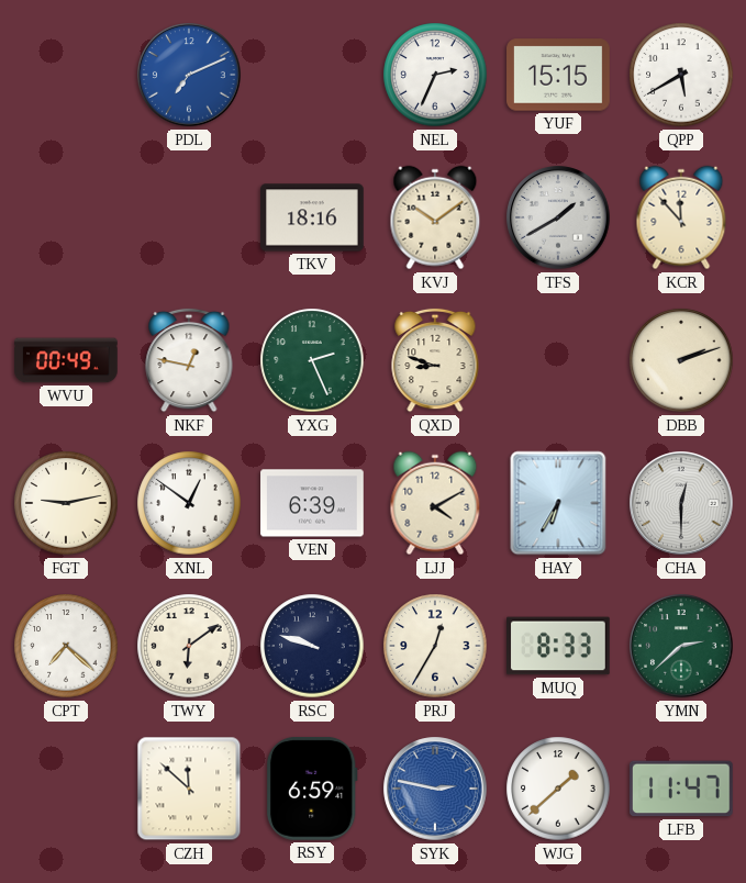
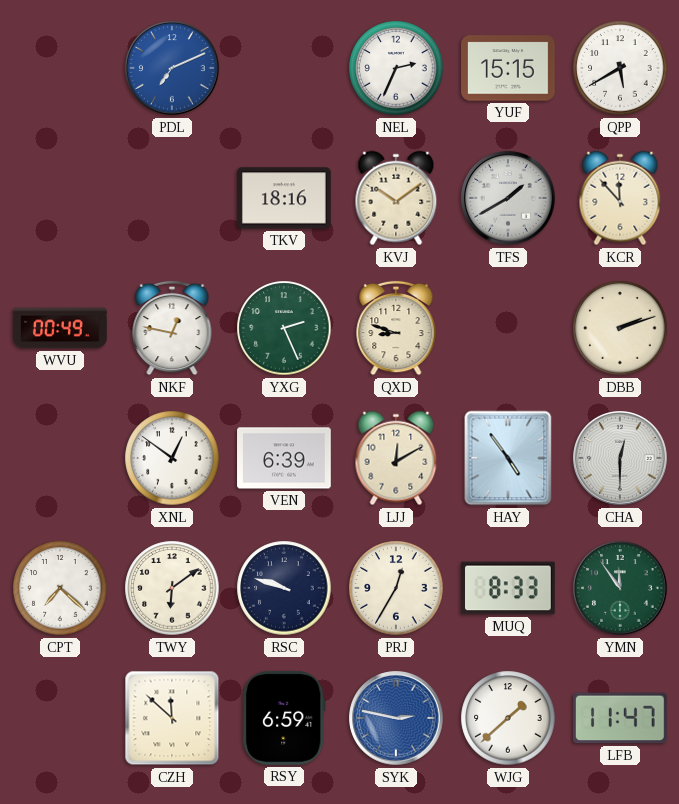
FGT: 9:13 -> none
LJJ: 4:10 -> 12:10
HAY: 6:35 -> 4:54
YMN: 2:38 -> 11:54
